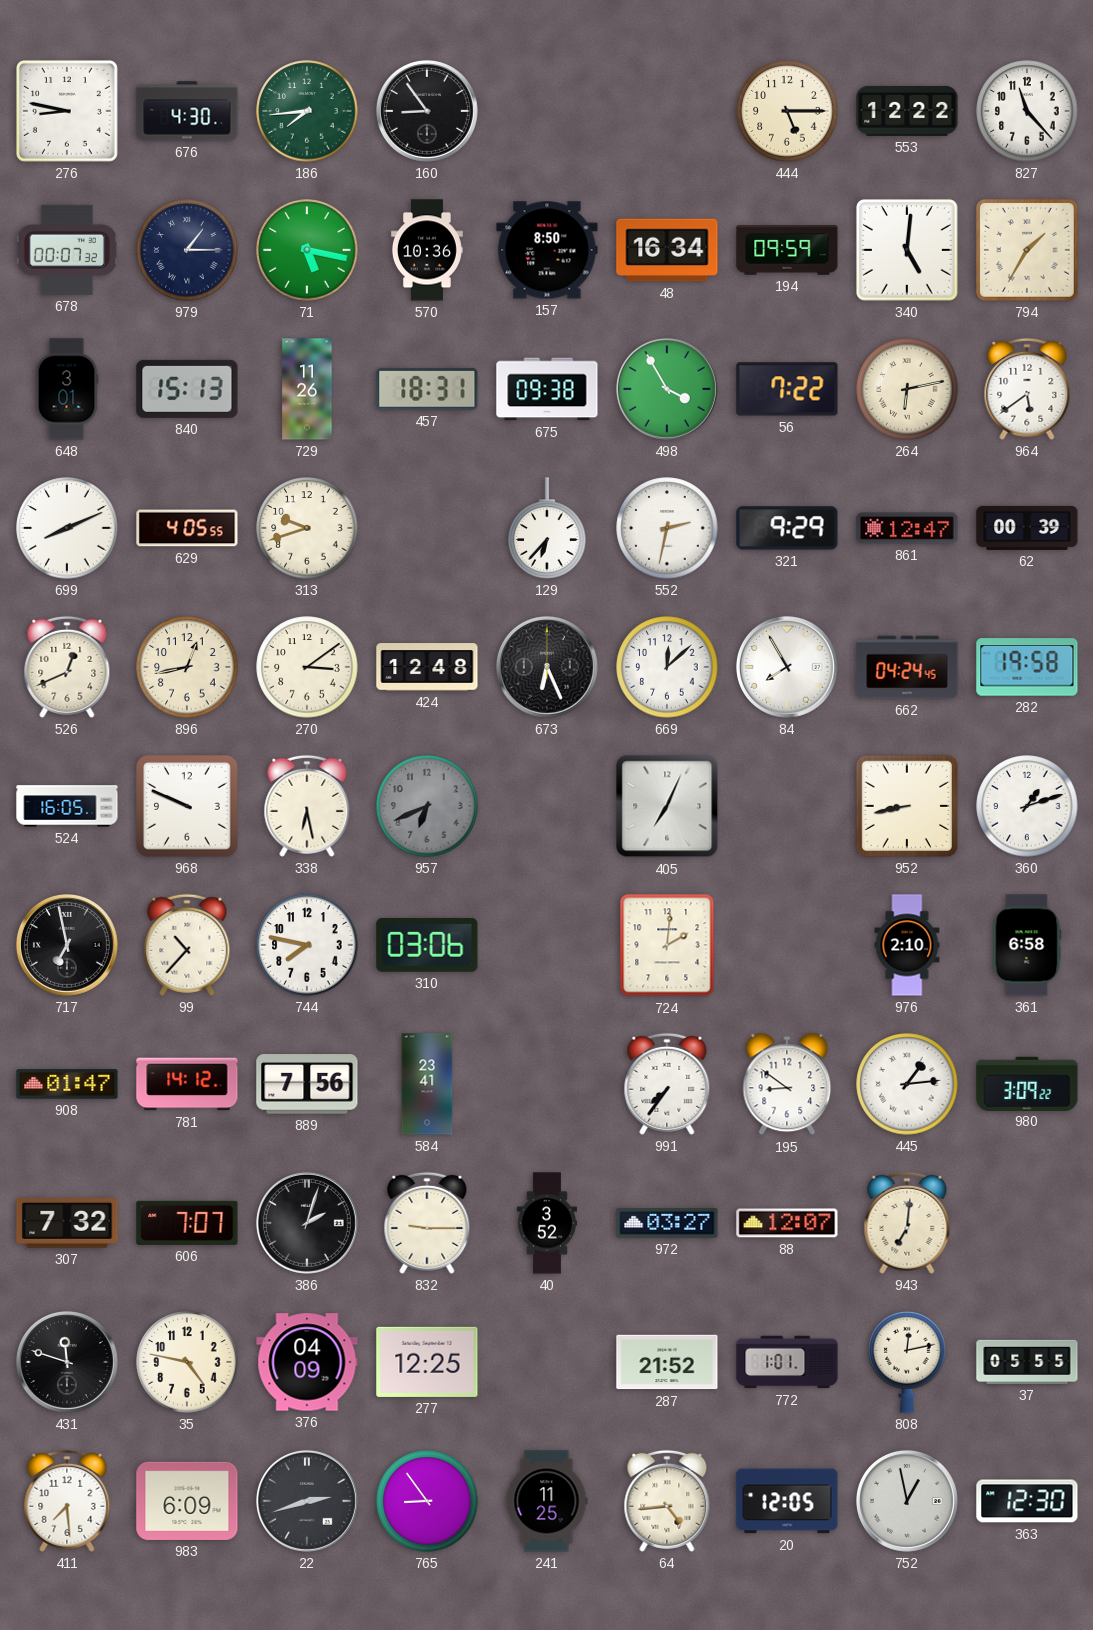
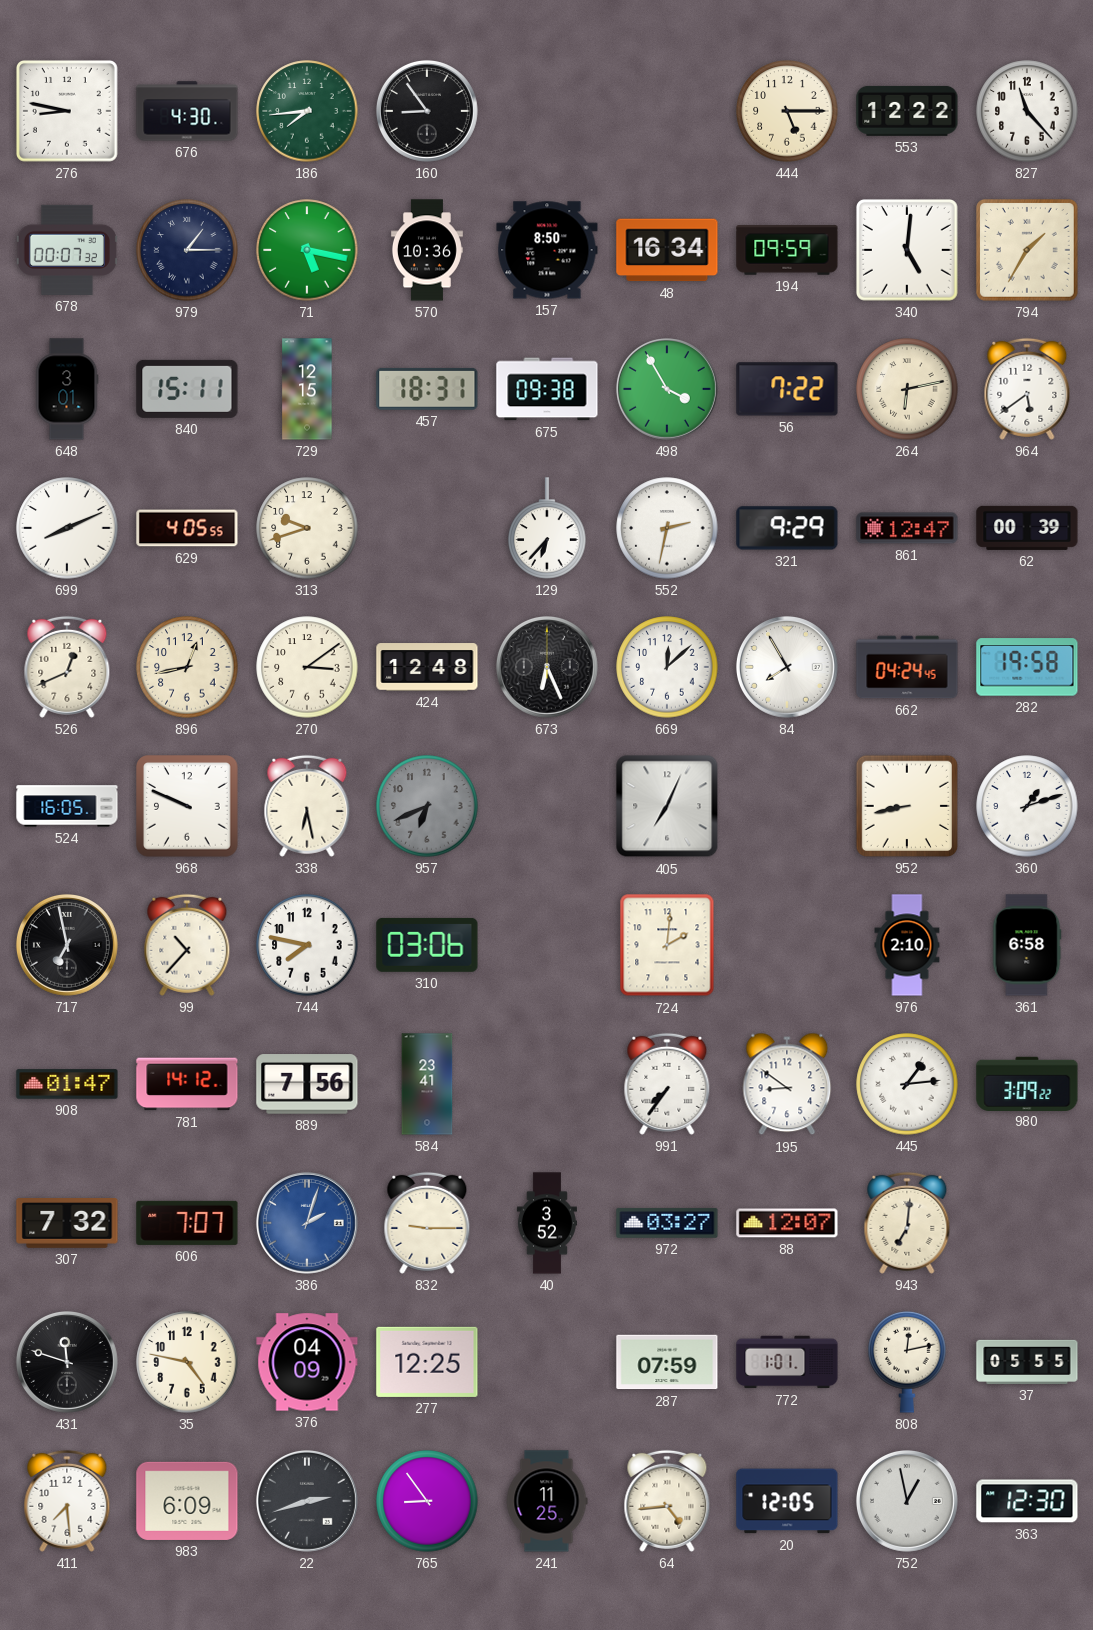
840: 15:13 -> 15:11
729: 11:26 -> 12:15
386 dial: black -> blue
287: 21:52 -> 07:59
